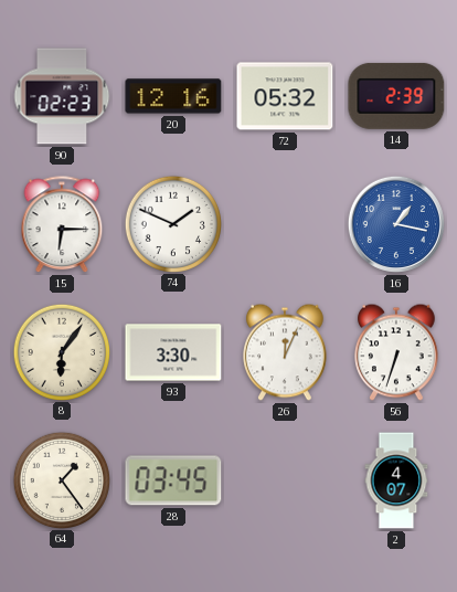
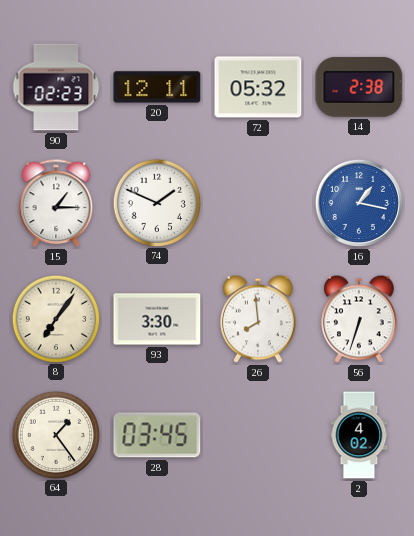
20: 12:16 -> 12:11
14: 2:39 -> 2:38
15: 6:15 -> 1:15
8: 6:06 -> 7:06
26: 12:04 -> 7:59
2: 4:07 -> 4:02
